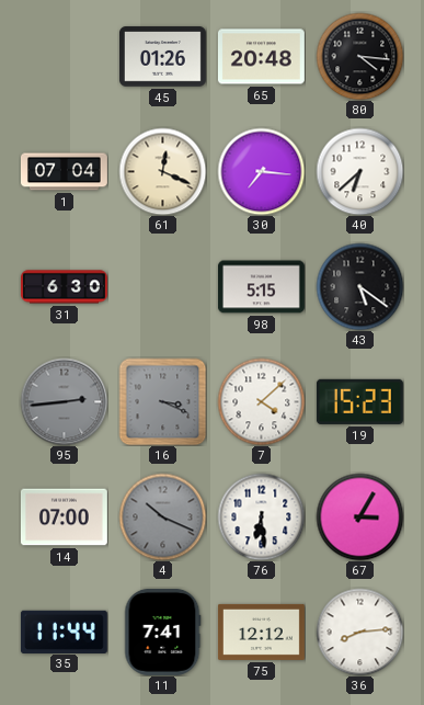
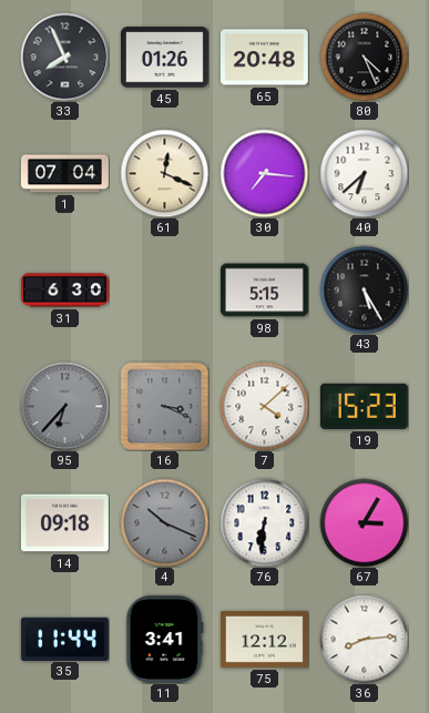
33: none -> 7:56
80: 4:16 -> 4:26
43: 5:21 -> 5:25
95: 2:44 -> 6:37
14: 07:00 -> 09:18
76: 6:29 -> 6:31
11: 7:41 -> 3:41
